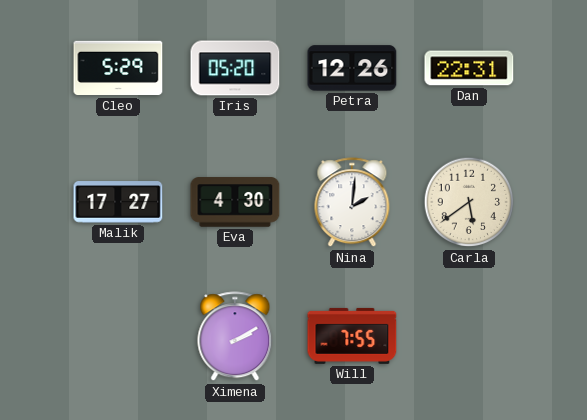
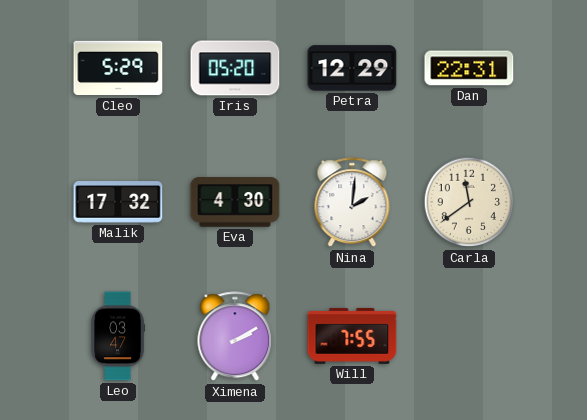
Petra: 12:26 -> 12:29
Malik: 17:27 -> 17:32
Carla: 5:39 -> 11:39
Leo: none -> 03:47
